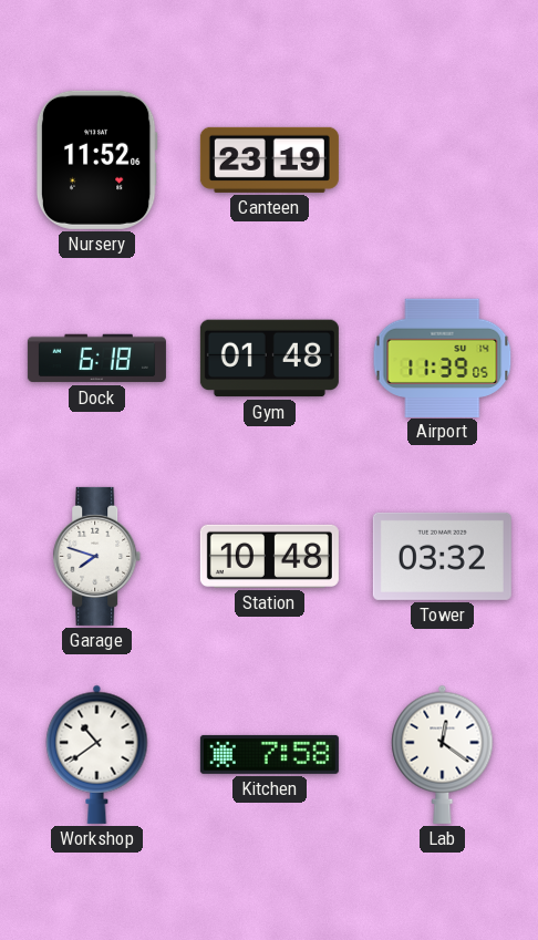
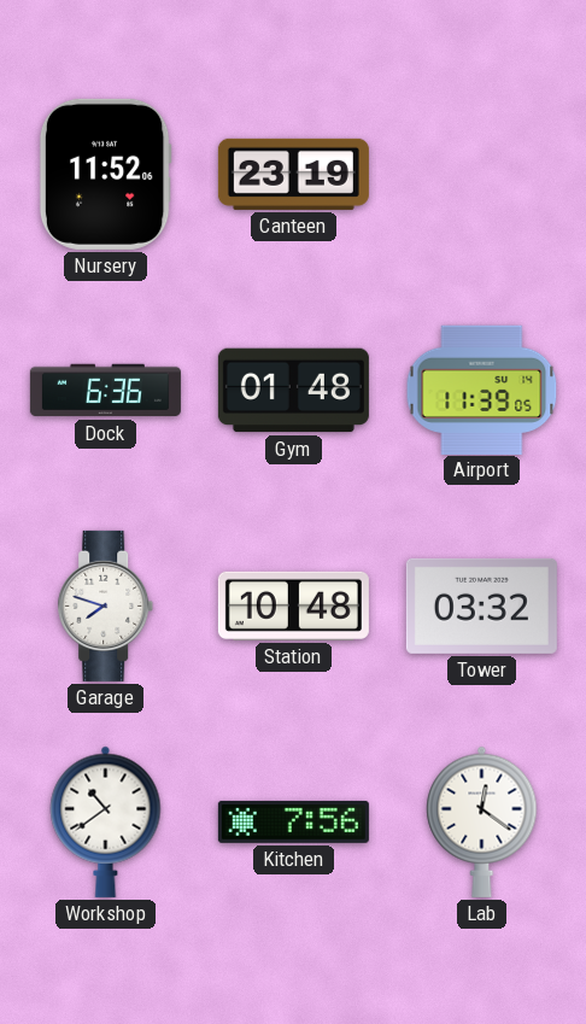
Dock: 6:18 -> 6:36
Kitchen: 7:58 -> 7:56
